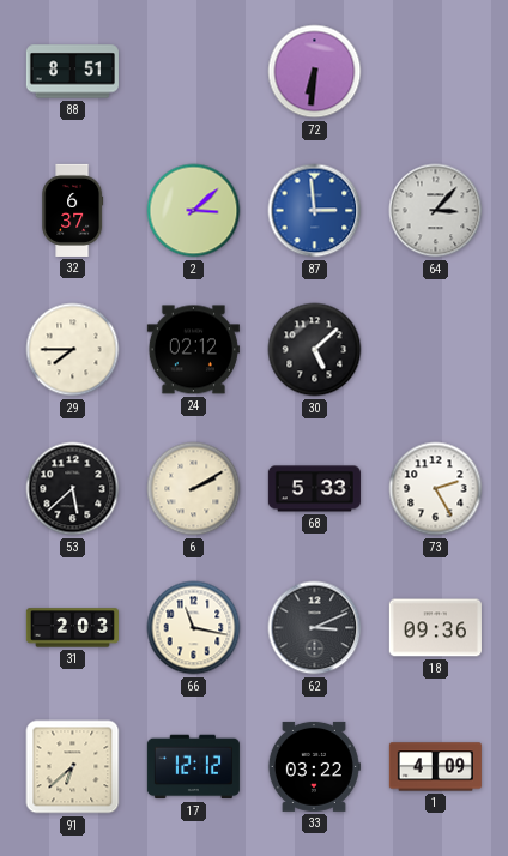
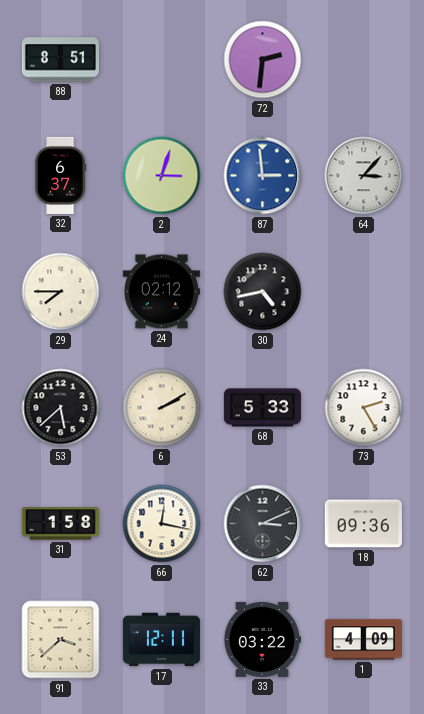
72: 6:31 -> 2:31
2: 3:08 -> 3:03
30: 5:08 -> 4:43
31: 2:03 -> 1:58
66: 11:17 -> 12:17
91: 6:38 -> 3:38
17: 12:12 -> 12:11
